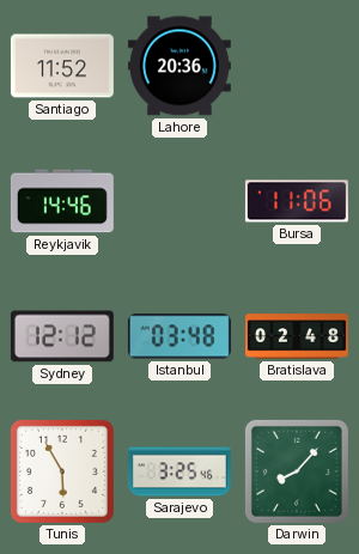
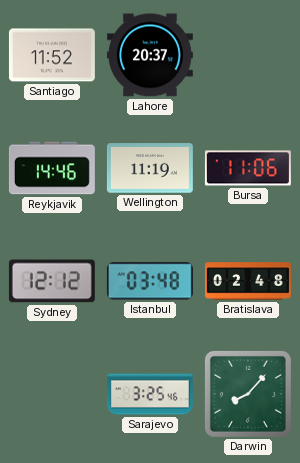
Lahore: 20:36 -> 20:37
Wellington: none -> 11:19
Tunis: 5:55 -> none
